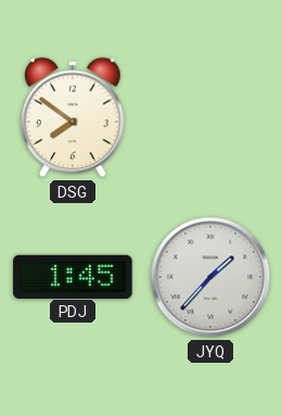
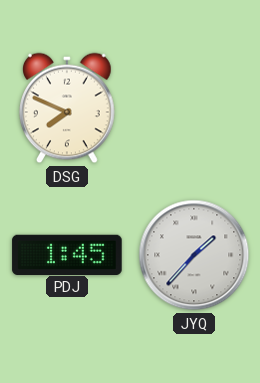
DSG: 7:51 -> 7:49
